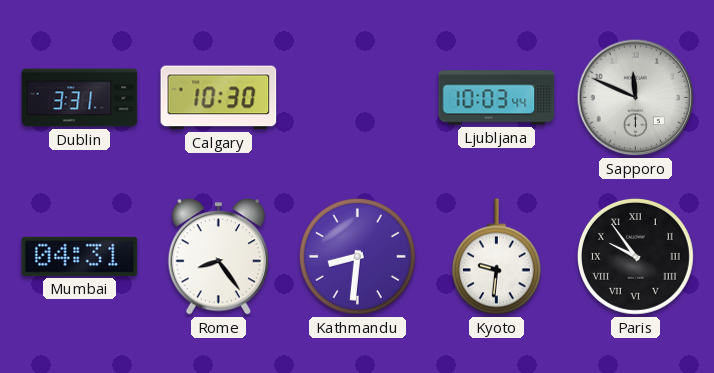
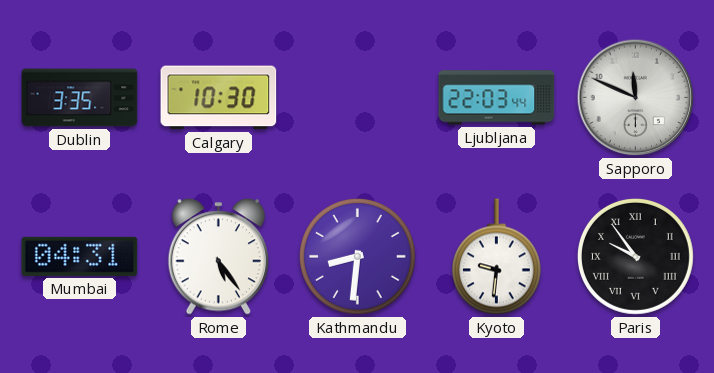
Dublin: 3:31 -> 3:35
Ljubljana: 10:03 -> 22:03
Rome: 8:24 -> 5:24
